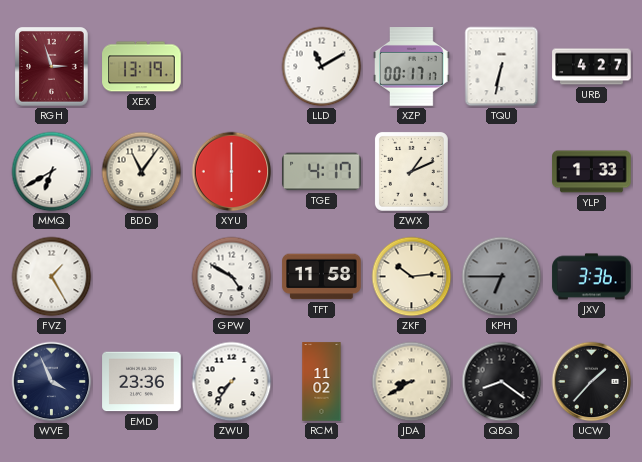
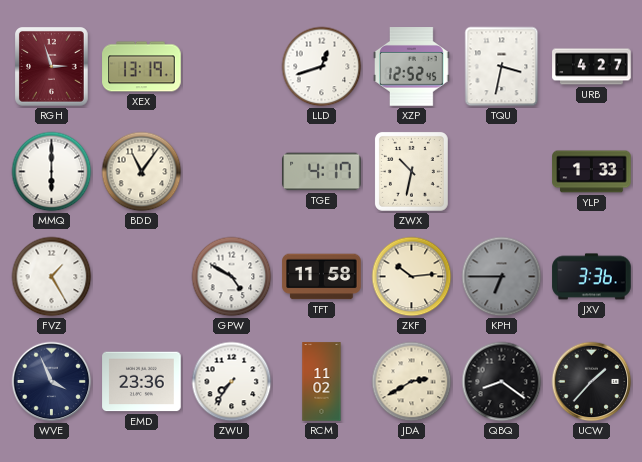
LLD: 11:10 -> 12:42
XZP: 00:17 -> 12:52
TQU: 6:32 -> 3:32
MMQ: 6:40 -> 6:00
XYU: 6:00 -> none
ZWX: 1:11 -> 10:32
JDA: 8:40 -> 2:40
